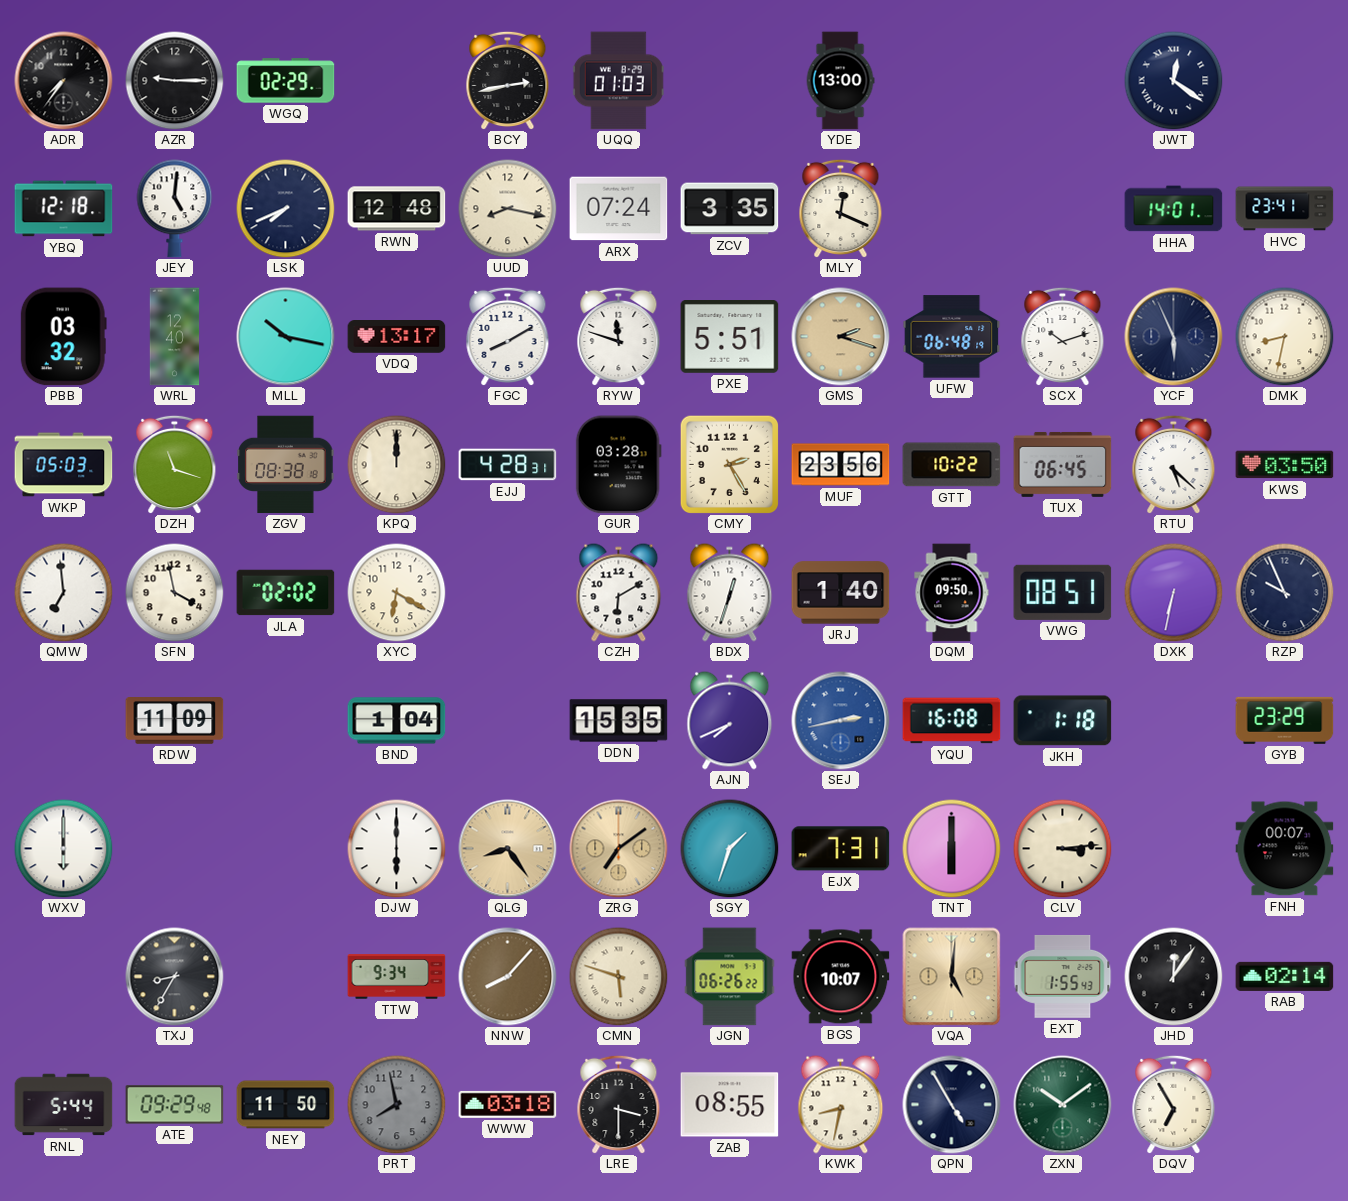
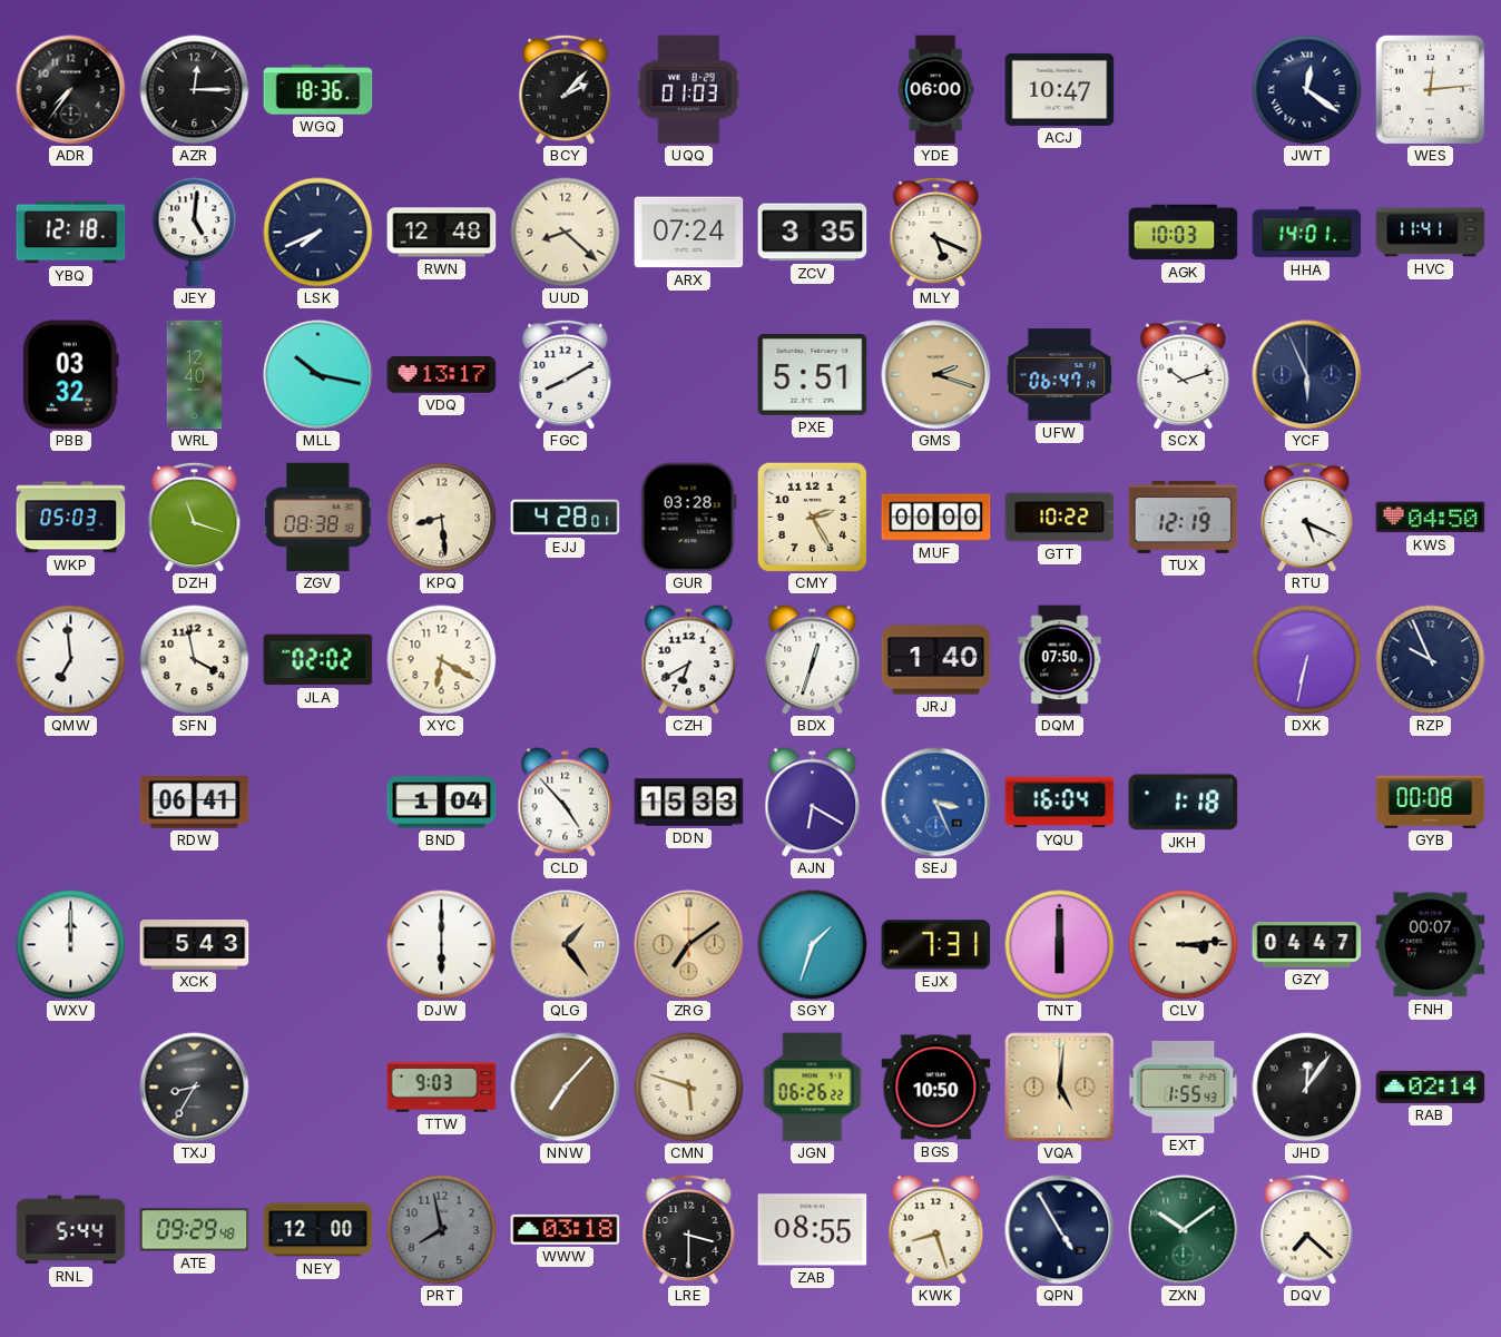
AZR: 9:15 -> 12:15
WGQ: 02:29 -> 18:36
BCY: 2:43 -> 2:07
YDE: 13:00 -> 06:00
ACJ: none -> 10:47
WES: none -> 12:14
UUD: 8:17 -> 8:22
MLY: 12:19 -> 5:19
AGK: none -> 10:03
HVC: 23:41 -> 11:41
RYW: 11:48 -> none
UFW: 06:48 -> 06:47
DMK: 8:32 -> none
KPQ: 12:00 -> 8:29
EJJ: 4:28:31 -> 4:28:01
MUF: 23:56 -> 00:00
TUX: 06:45 -> 12:19
RTU: 5:22 -> 5:19
KWS: 03:50 -> 04:50
CZH: 6:10 -> 6:40
DQM: 09:50 -> 07:50
VWG: 08:51 -> none
RDW: 11:09 -> 06:41
CLD: none -> 4:53
DDN: 15:35 -> 15:33
AJN: 7:41 -> 6:20
SEJ: 2:43 -> 3:26
YQU: 16:08 -> 16:04
GYB: 23:29 -> 00:08
WXV: 6:00 -> 12:00
XCK: none -> 5:43
QLG: 8:24 -> 1:24
GZY: none -> 04:47
TTW: 9:34 -> 9:03
NNW: 8:07 -> 7:07
BGS: 10:07 -> 10:50
NEY: 11:50 -> 12:00
KWK: 8:32 -> 8:27
DQV: 6:55 -> 7:22
